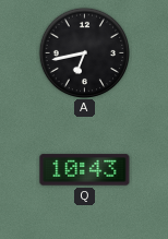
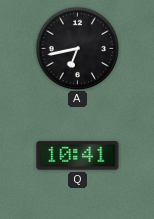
Q: 10:43 -> 10:41
